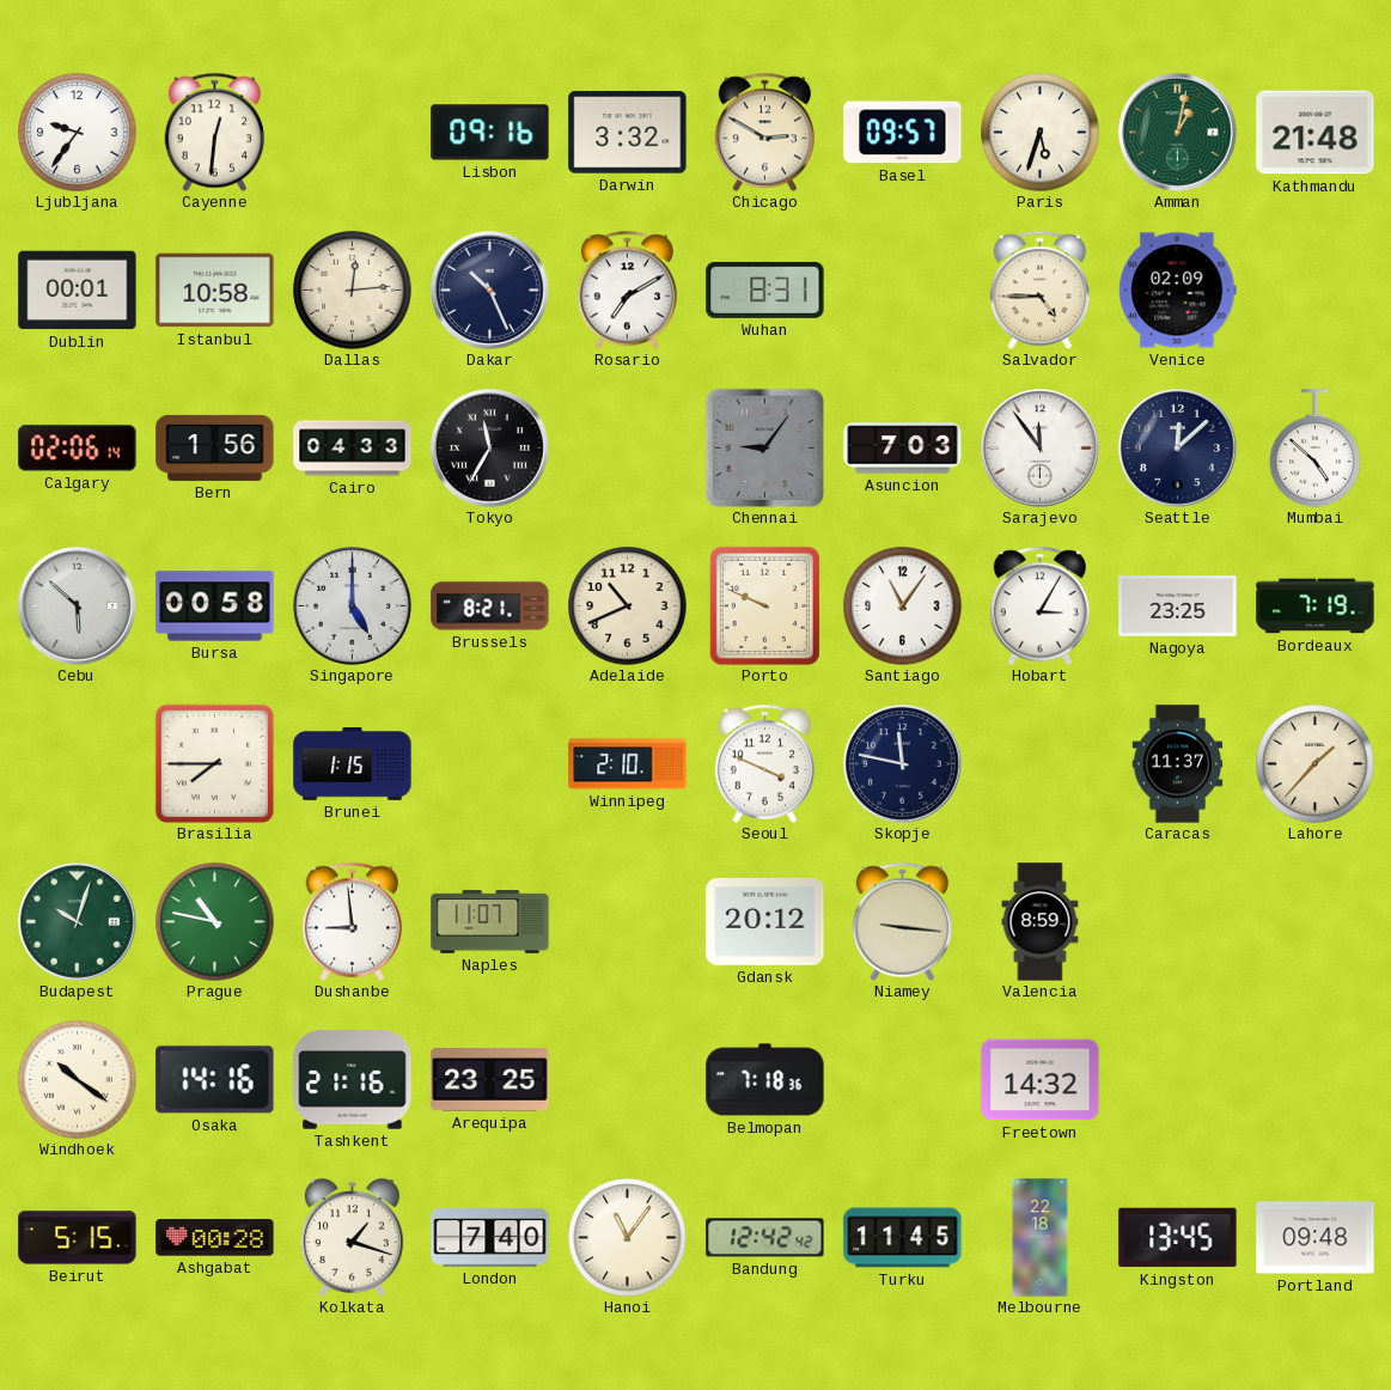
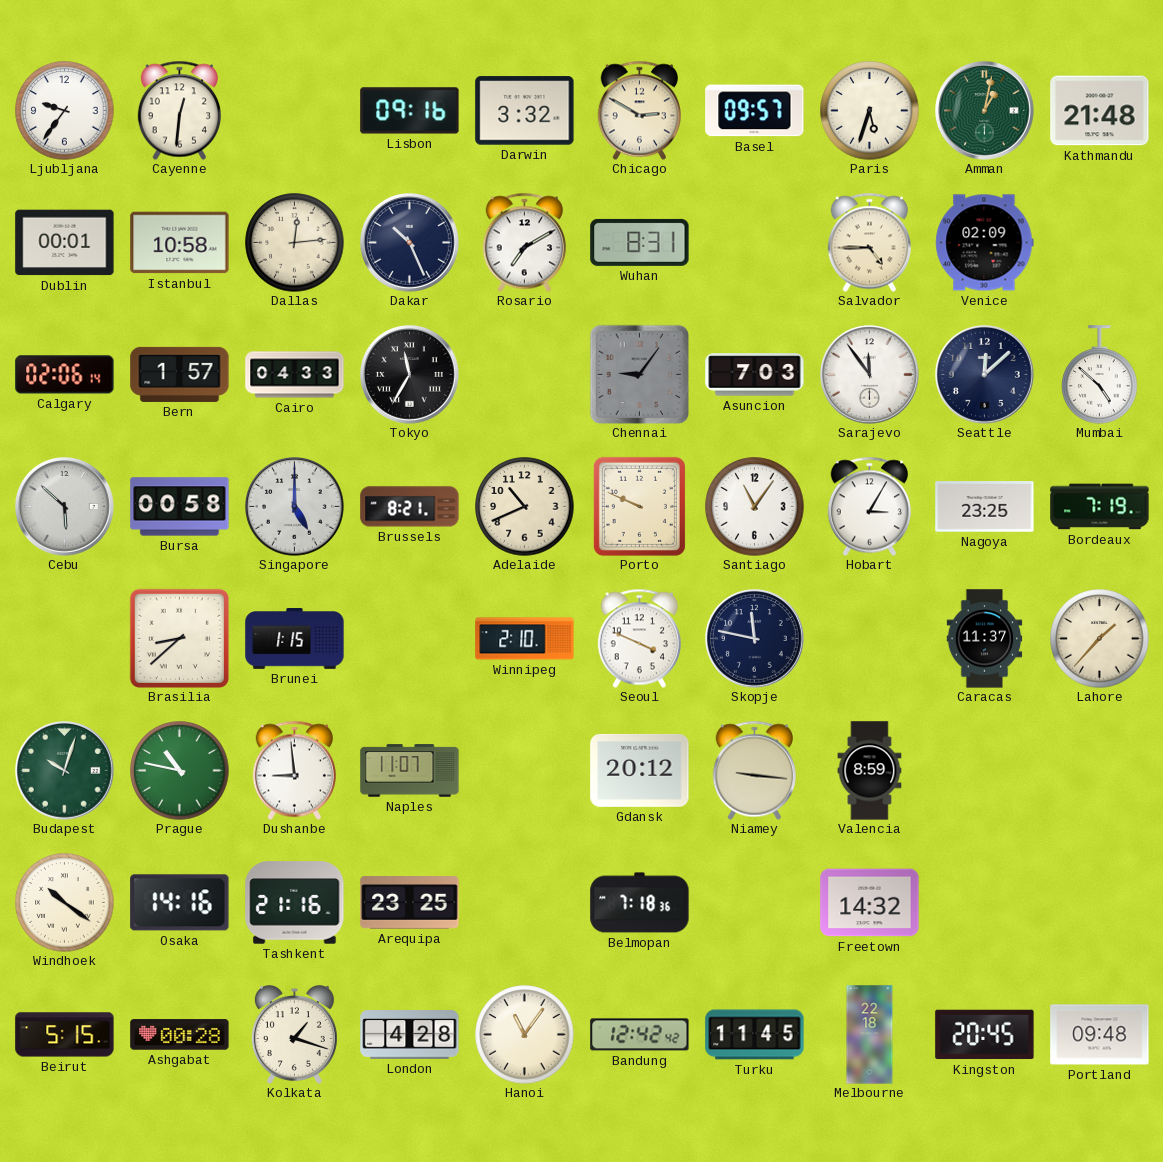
Bern: 1:56 -> 1:57
Brasilia: 7:45 -> 8:38
London: 7:40 -> 4:28
Kingston: 13:45 -> 20:45
